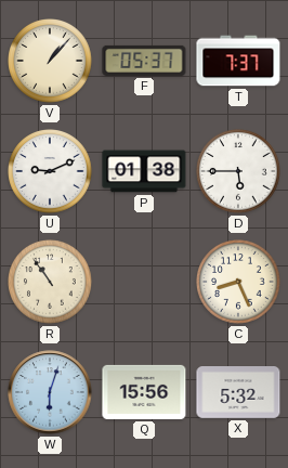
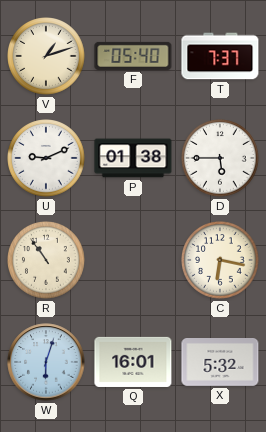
V: 1:07 -> 1:12
F: 05:37 -> 05:40
C: 8:26 -> 6:17
Q: 15:56 -> 16:01
